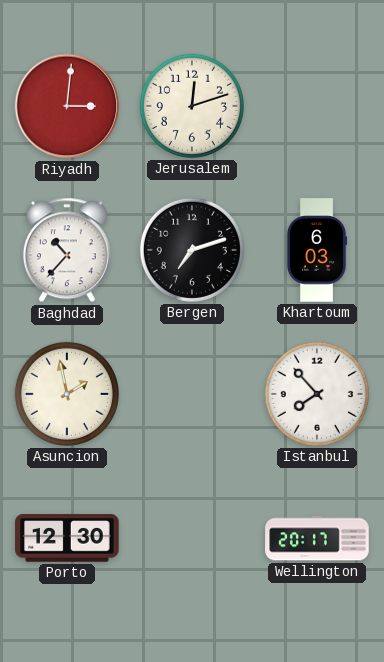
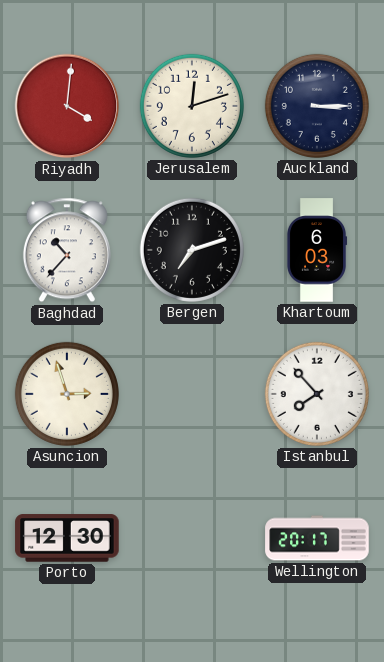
Riyadh: 3:01 -> 4:01
Auckland: none -> 3:15
Asuncion: 1:58 -> 2:57
